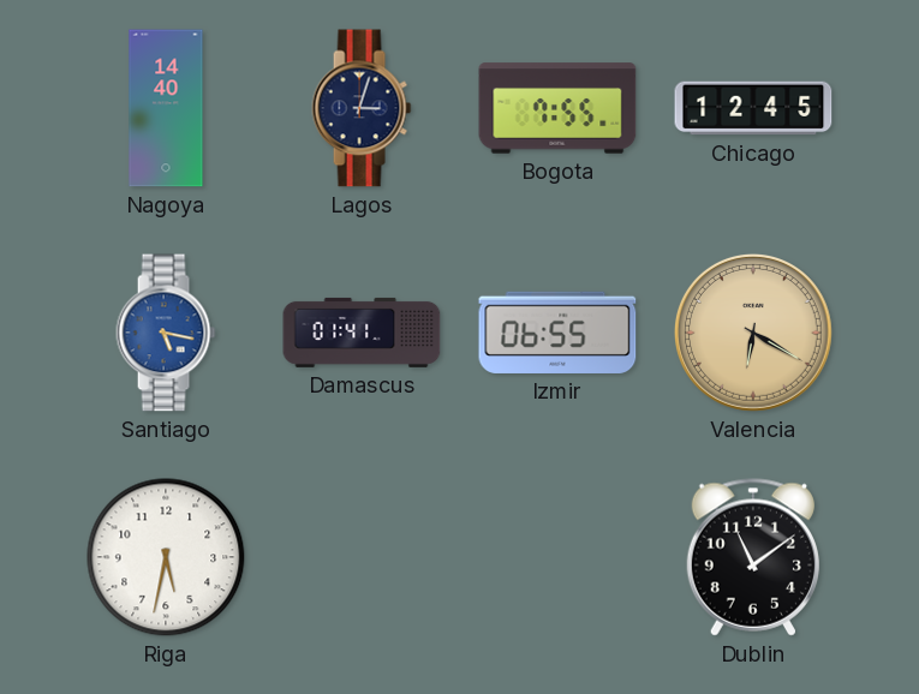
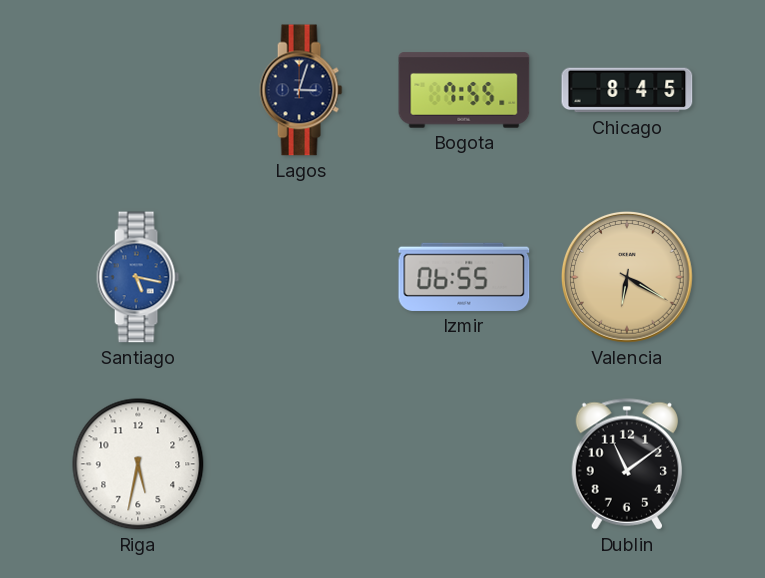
Nagoya: 14:40 -> none
Chicago: 12:45 -> 8:45
Damascus: 01:41 -> none
